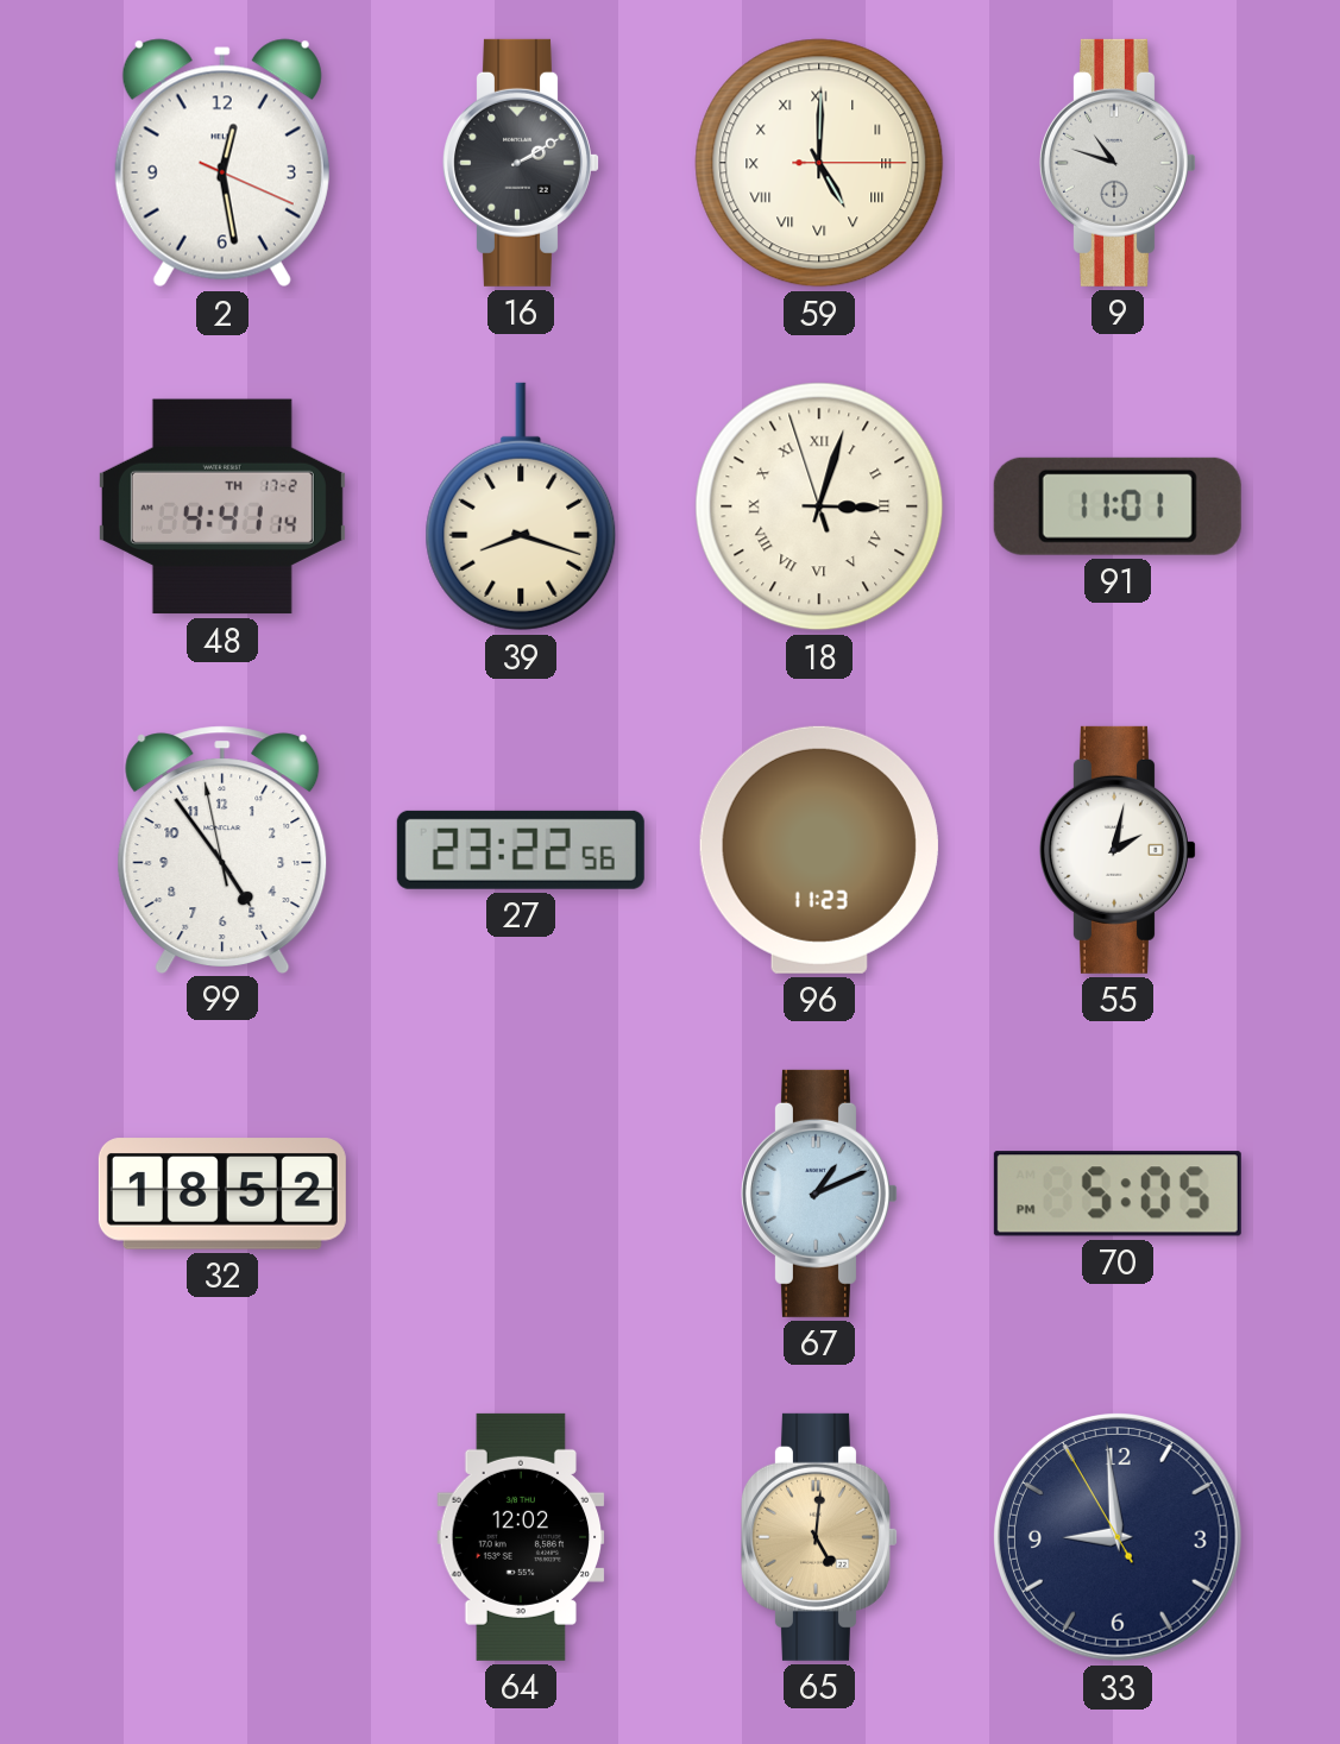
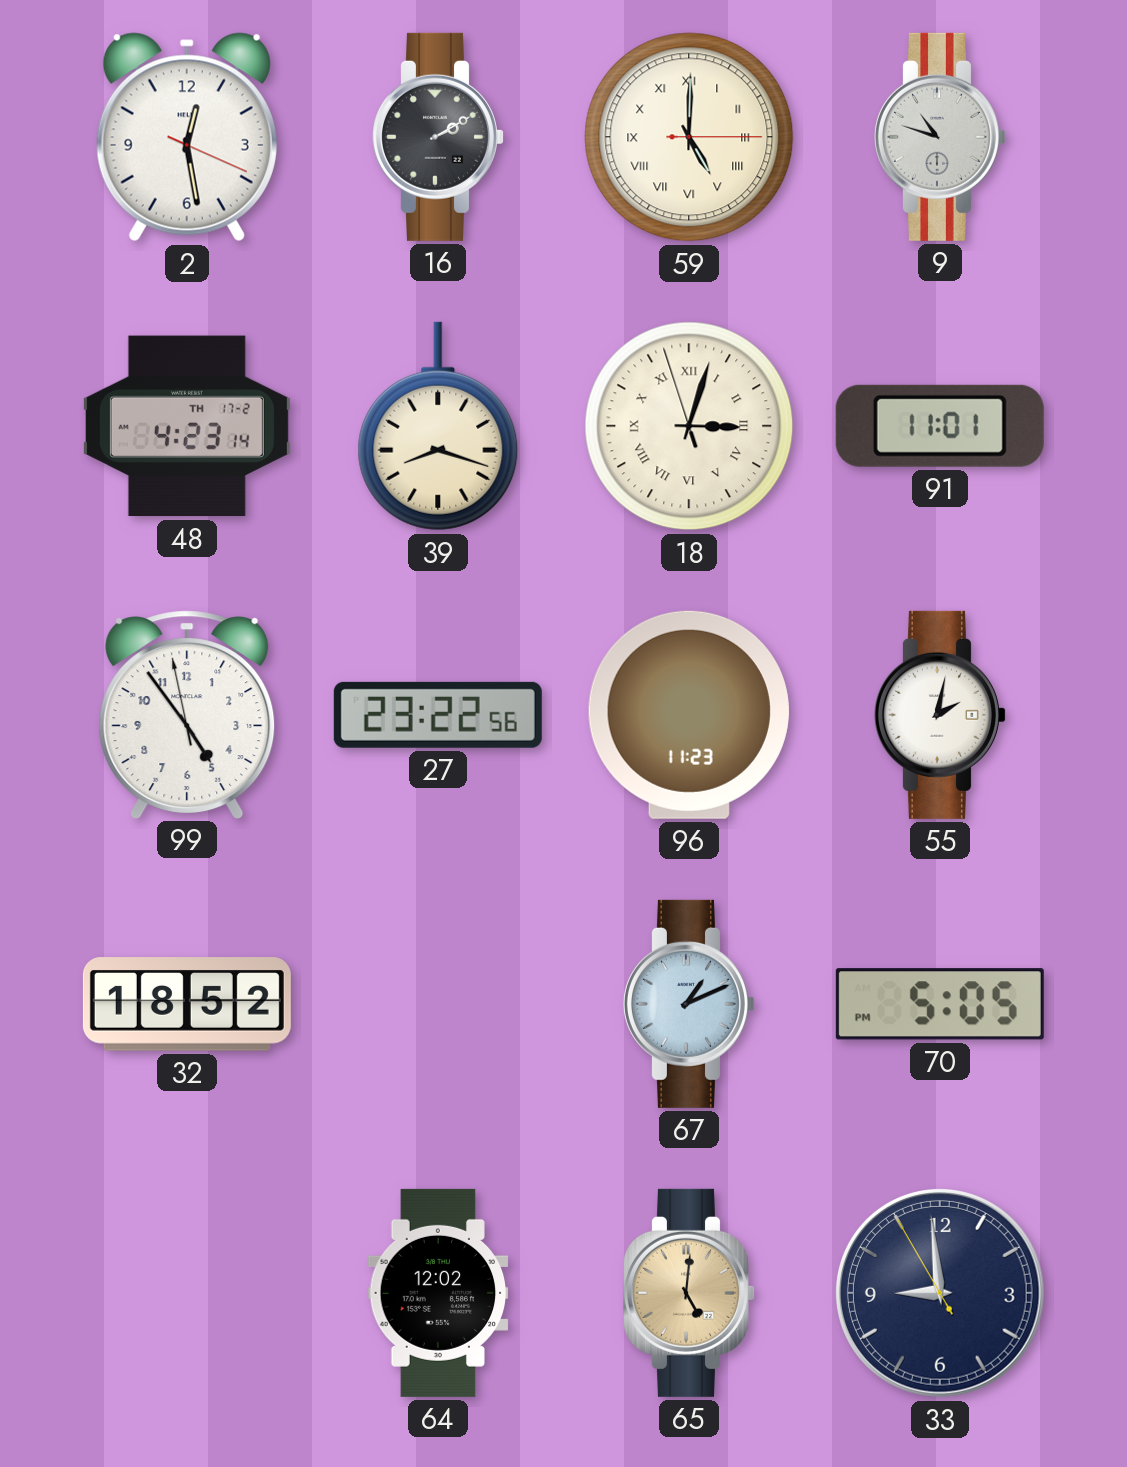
48: 4:41 -> 4:23
